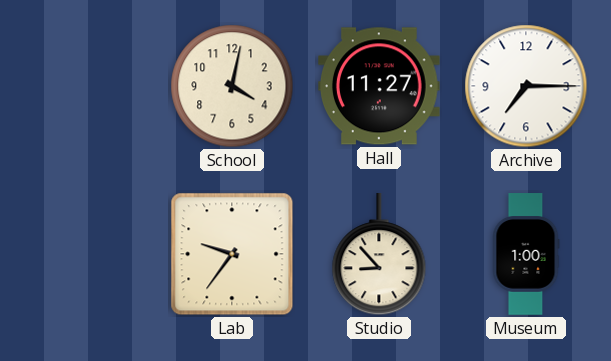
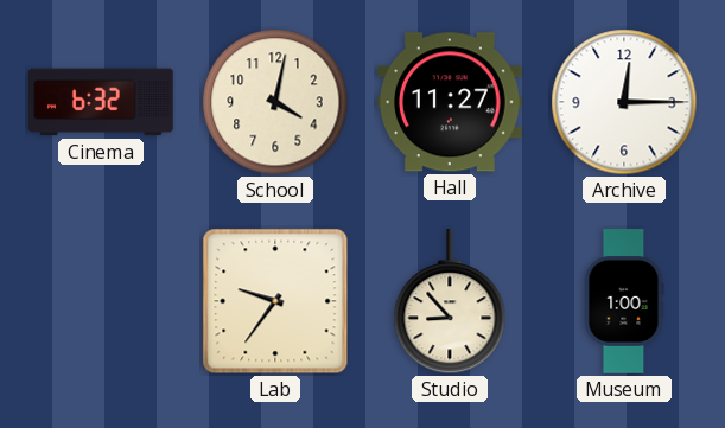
Cinema: none -> 6:32
Archive: 7:15 -> 12:15
